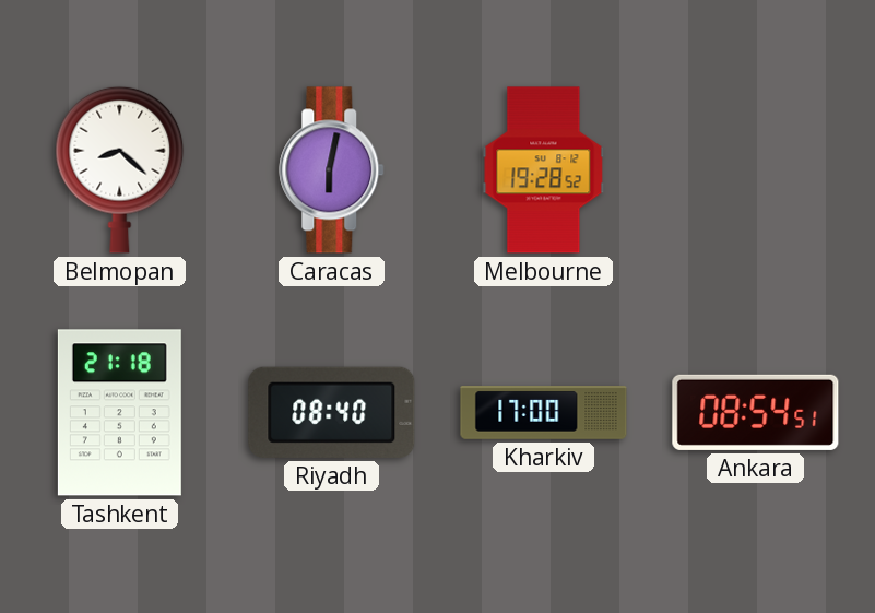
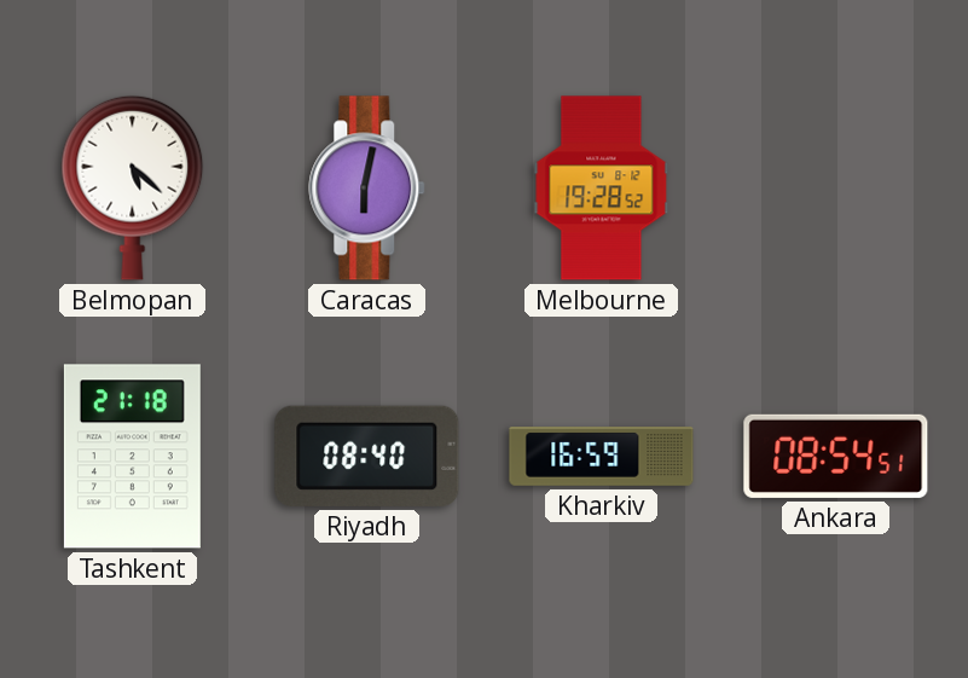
Belmopan: 8:22 -> 5:22
Kharkiv: 17:00 -> 16:59
